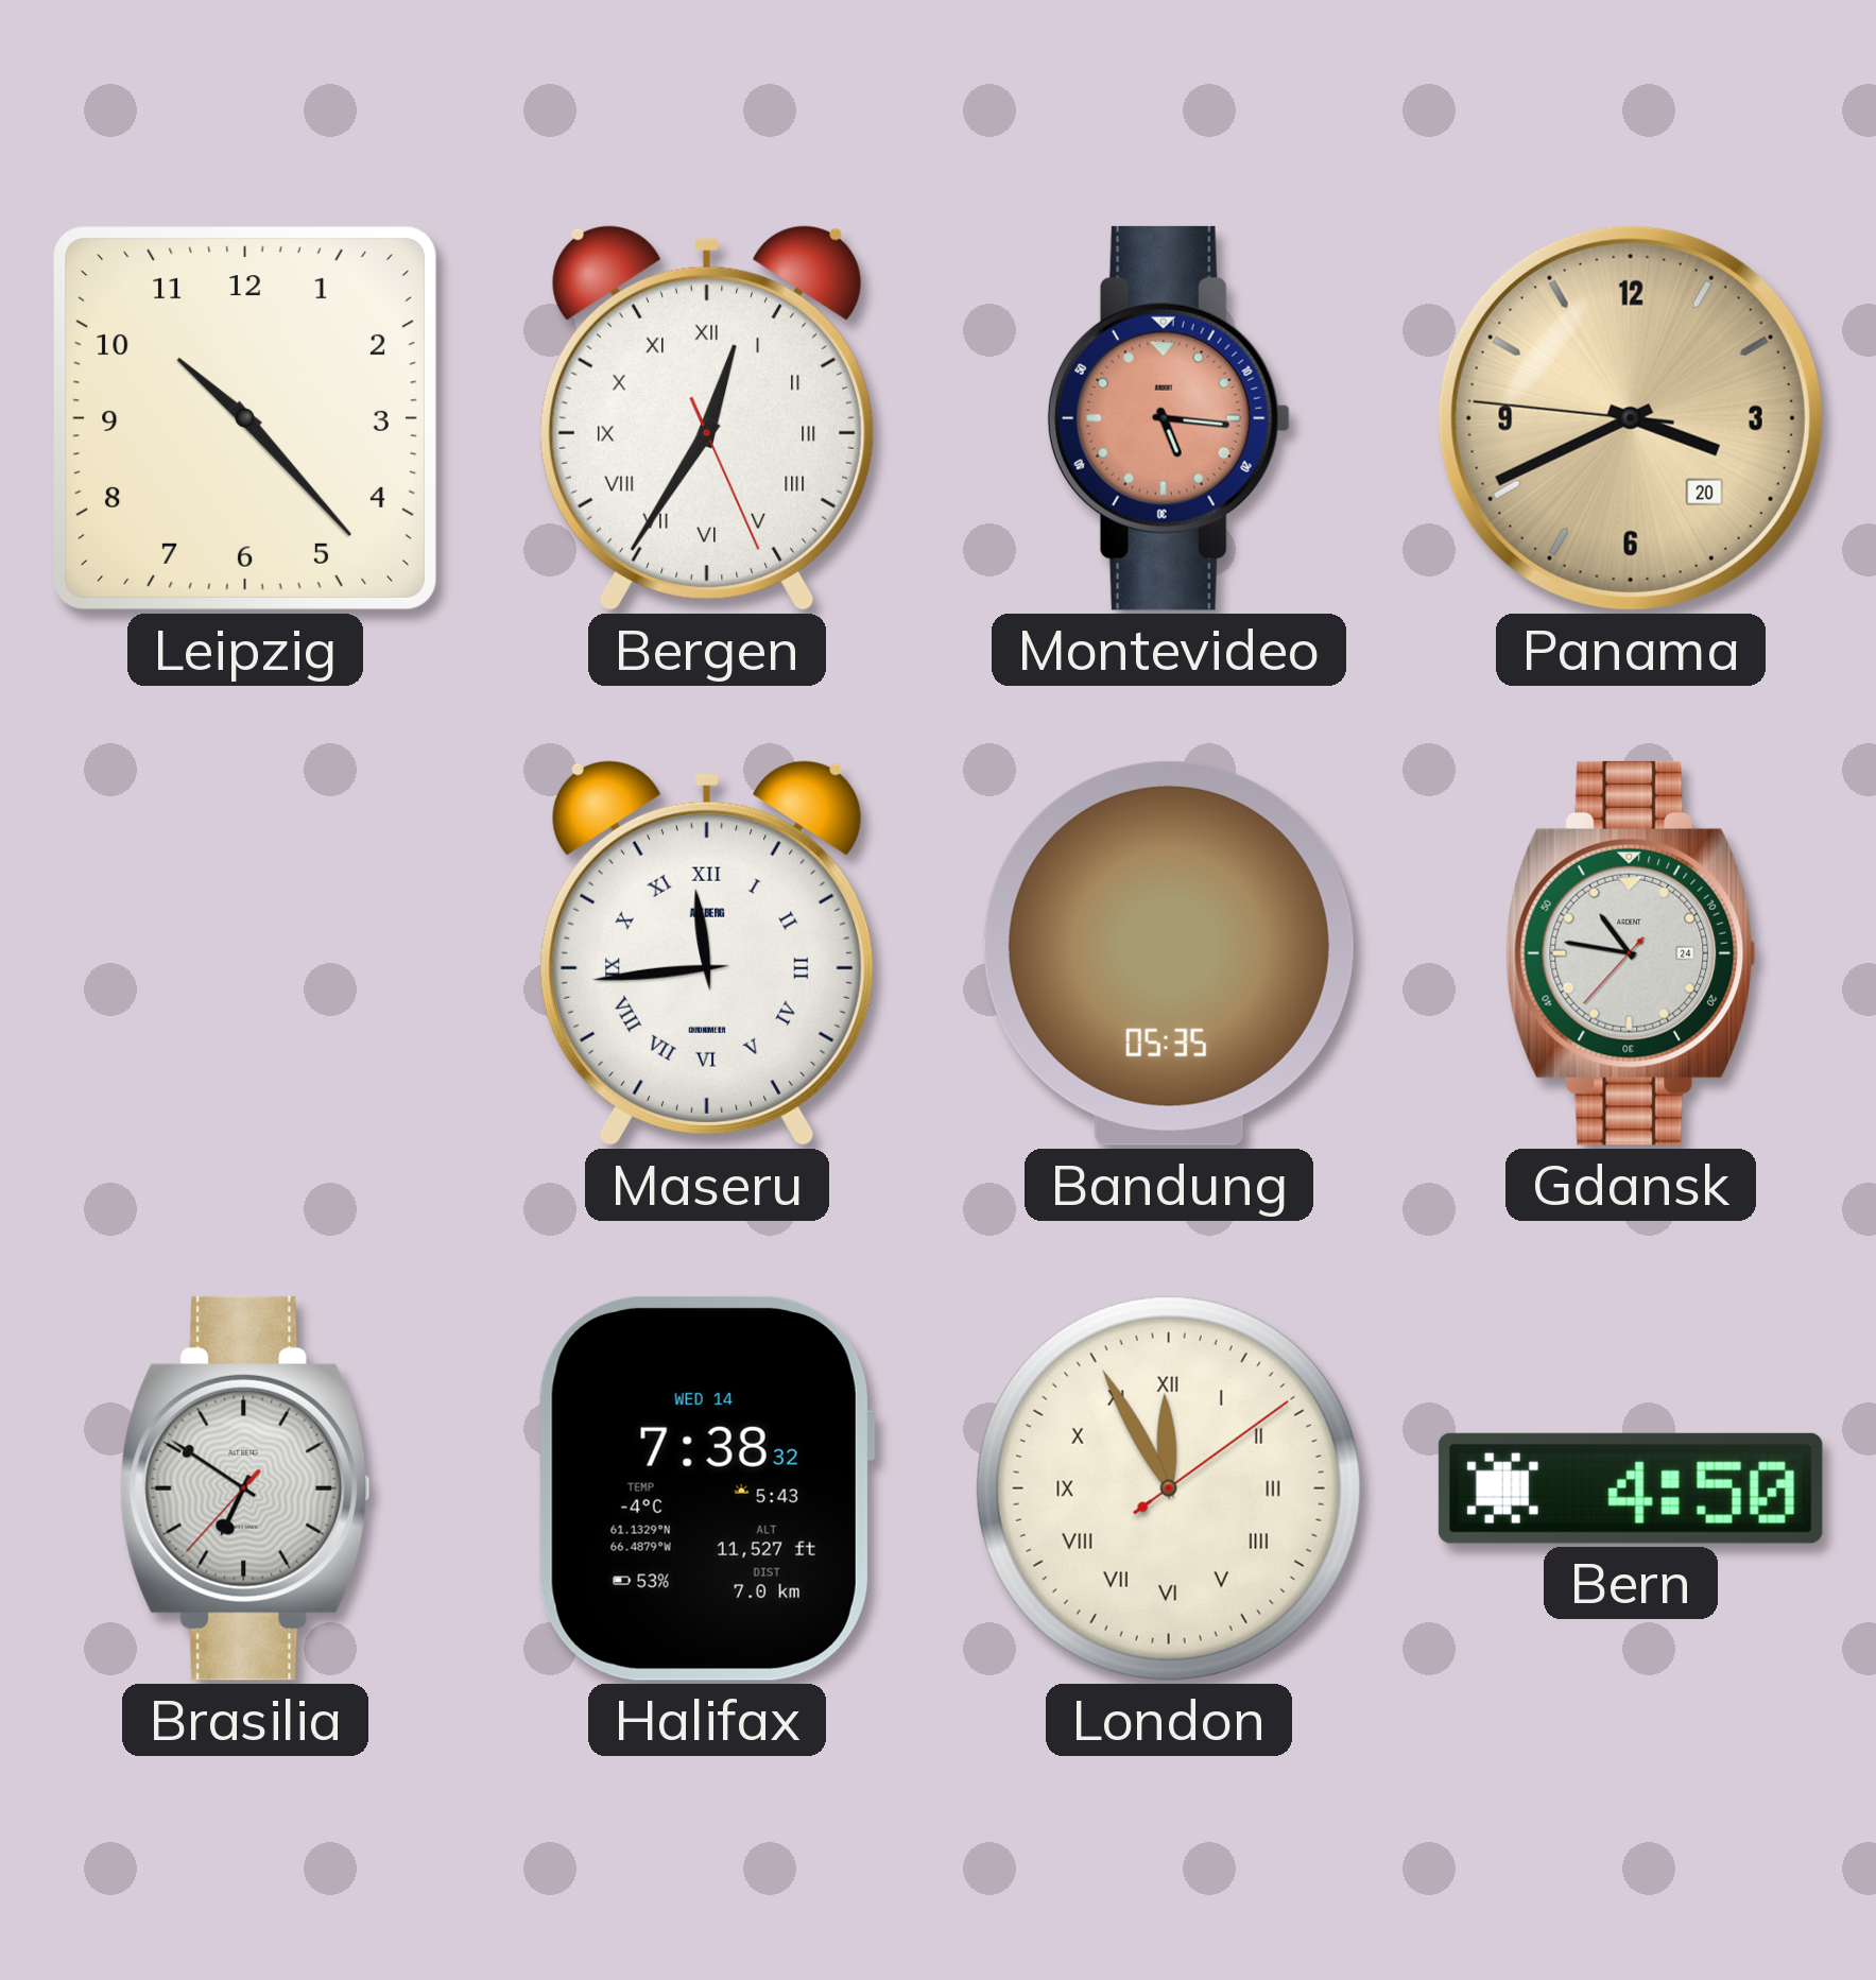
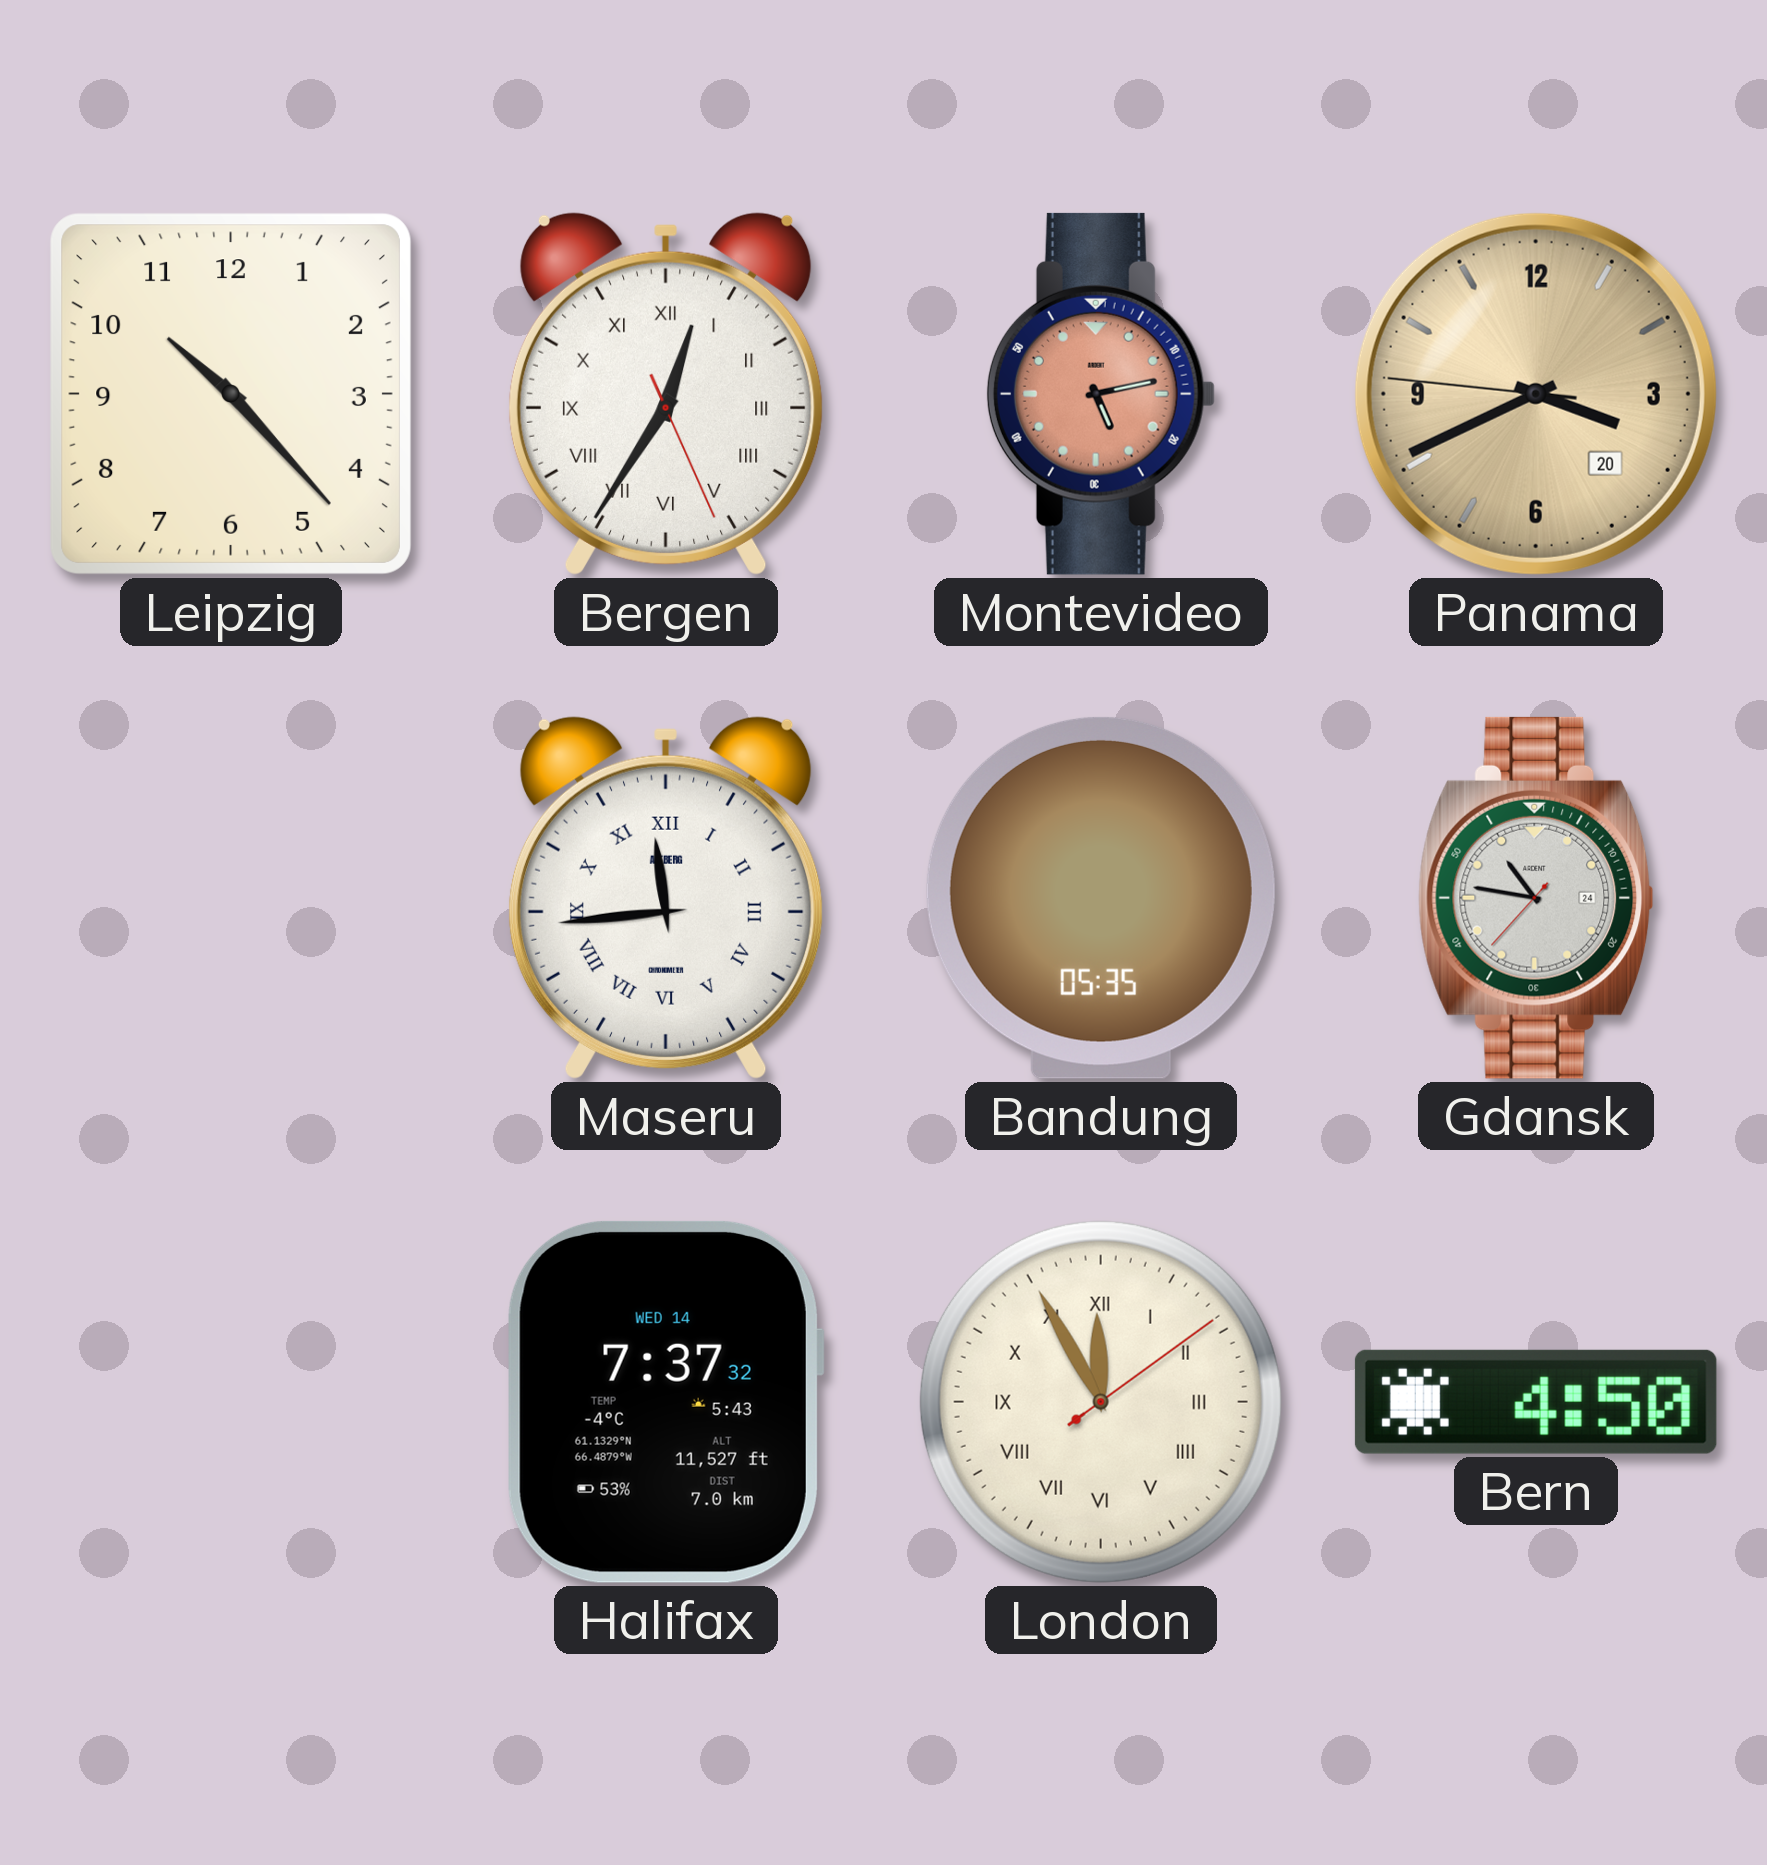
Montevideo: 5:16 -> 5:13
Brasilia: 6:50 -> none
Halifax: 7:38 -> 7:37
